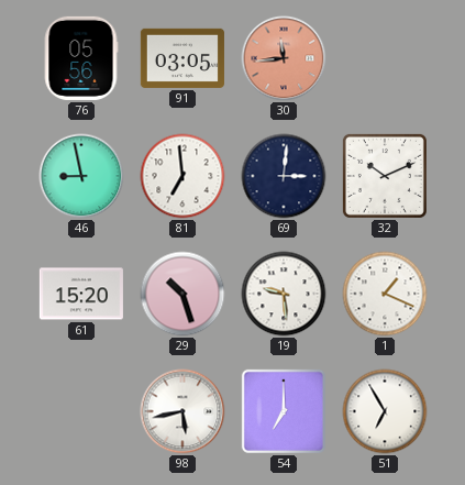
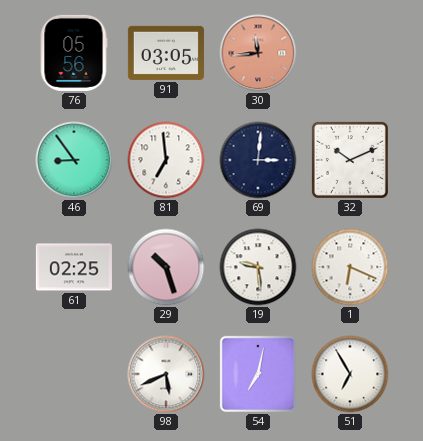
46: 8:58 -> 8:54
61: 15:20 -> 02:25
1: 1:19 -> 6:19
98: 5:43 -> 5:41
54: 7:00 -> 7:02
